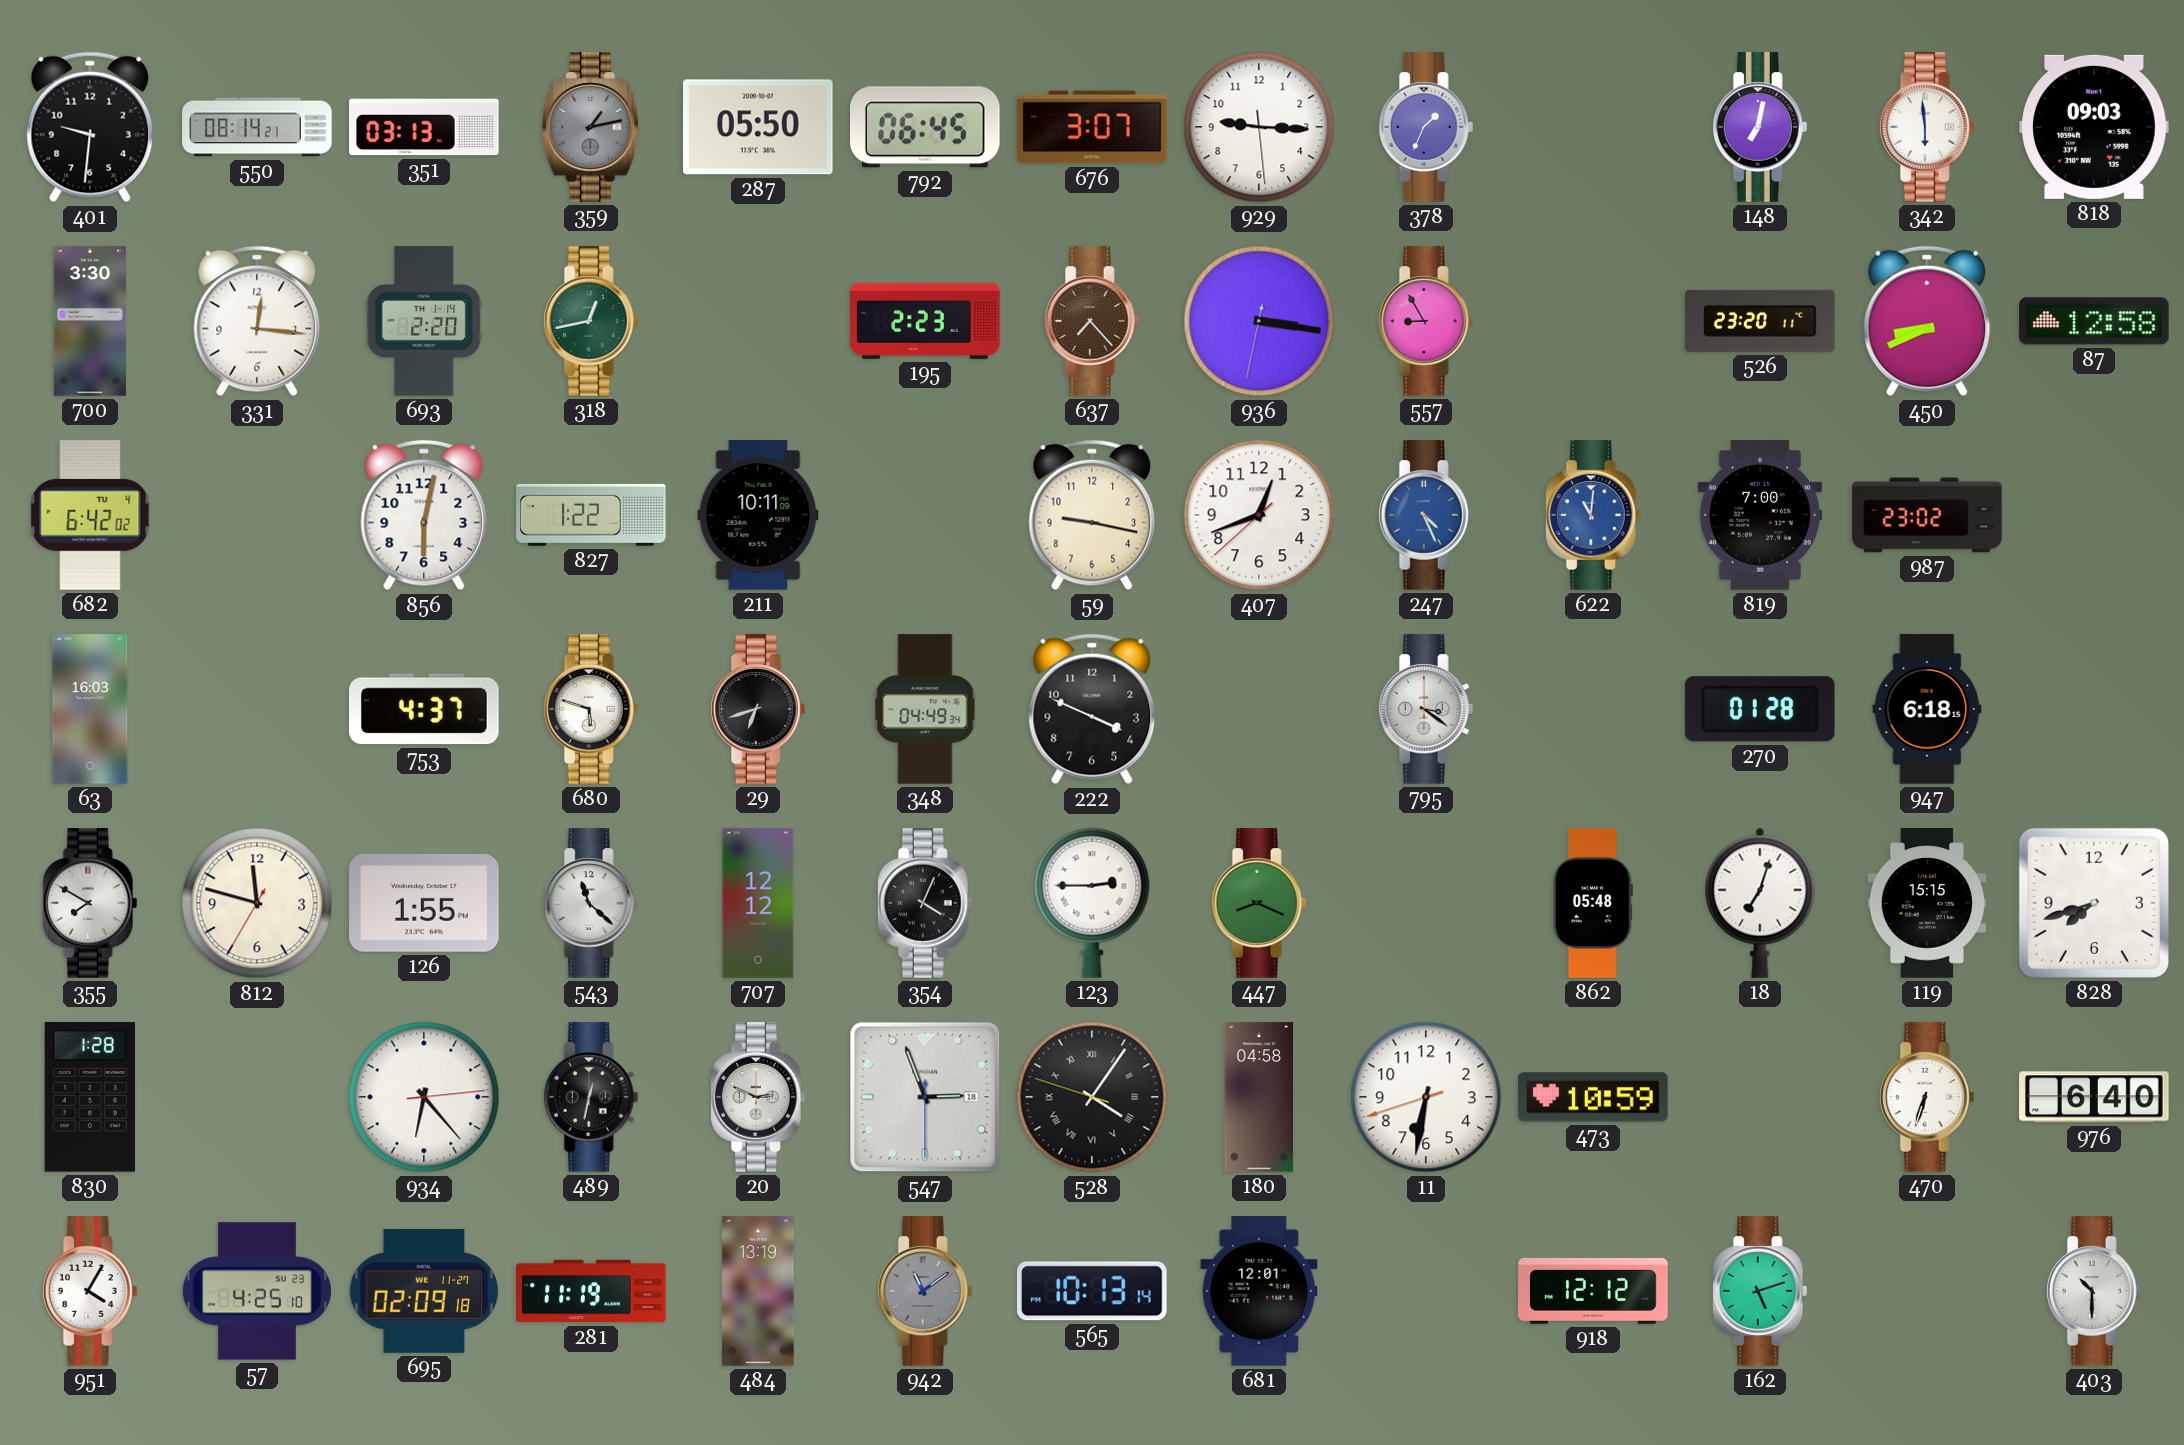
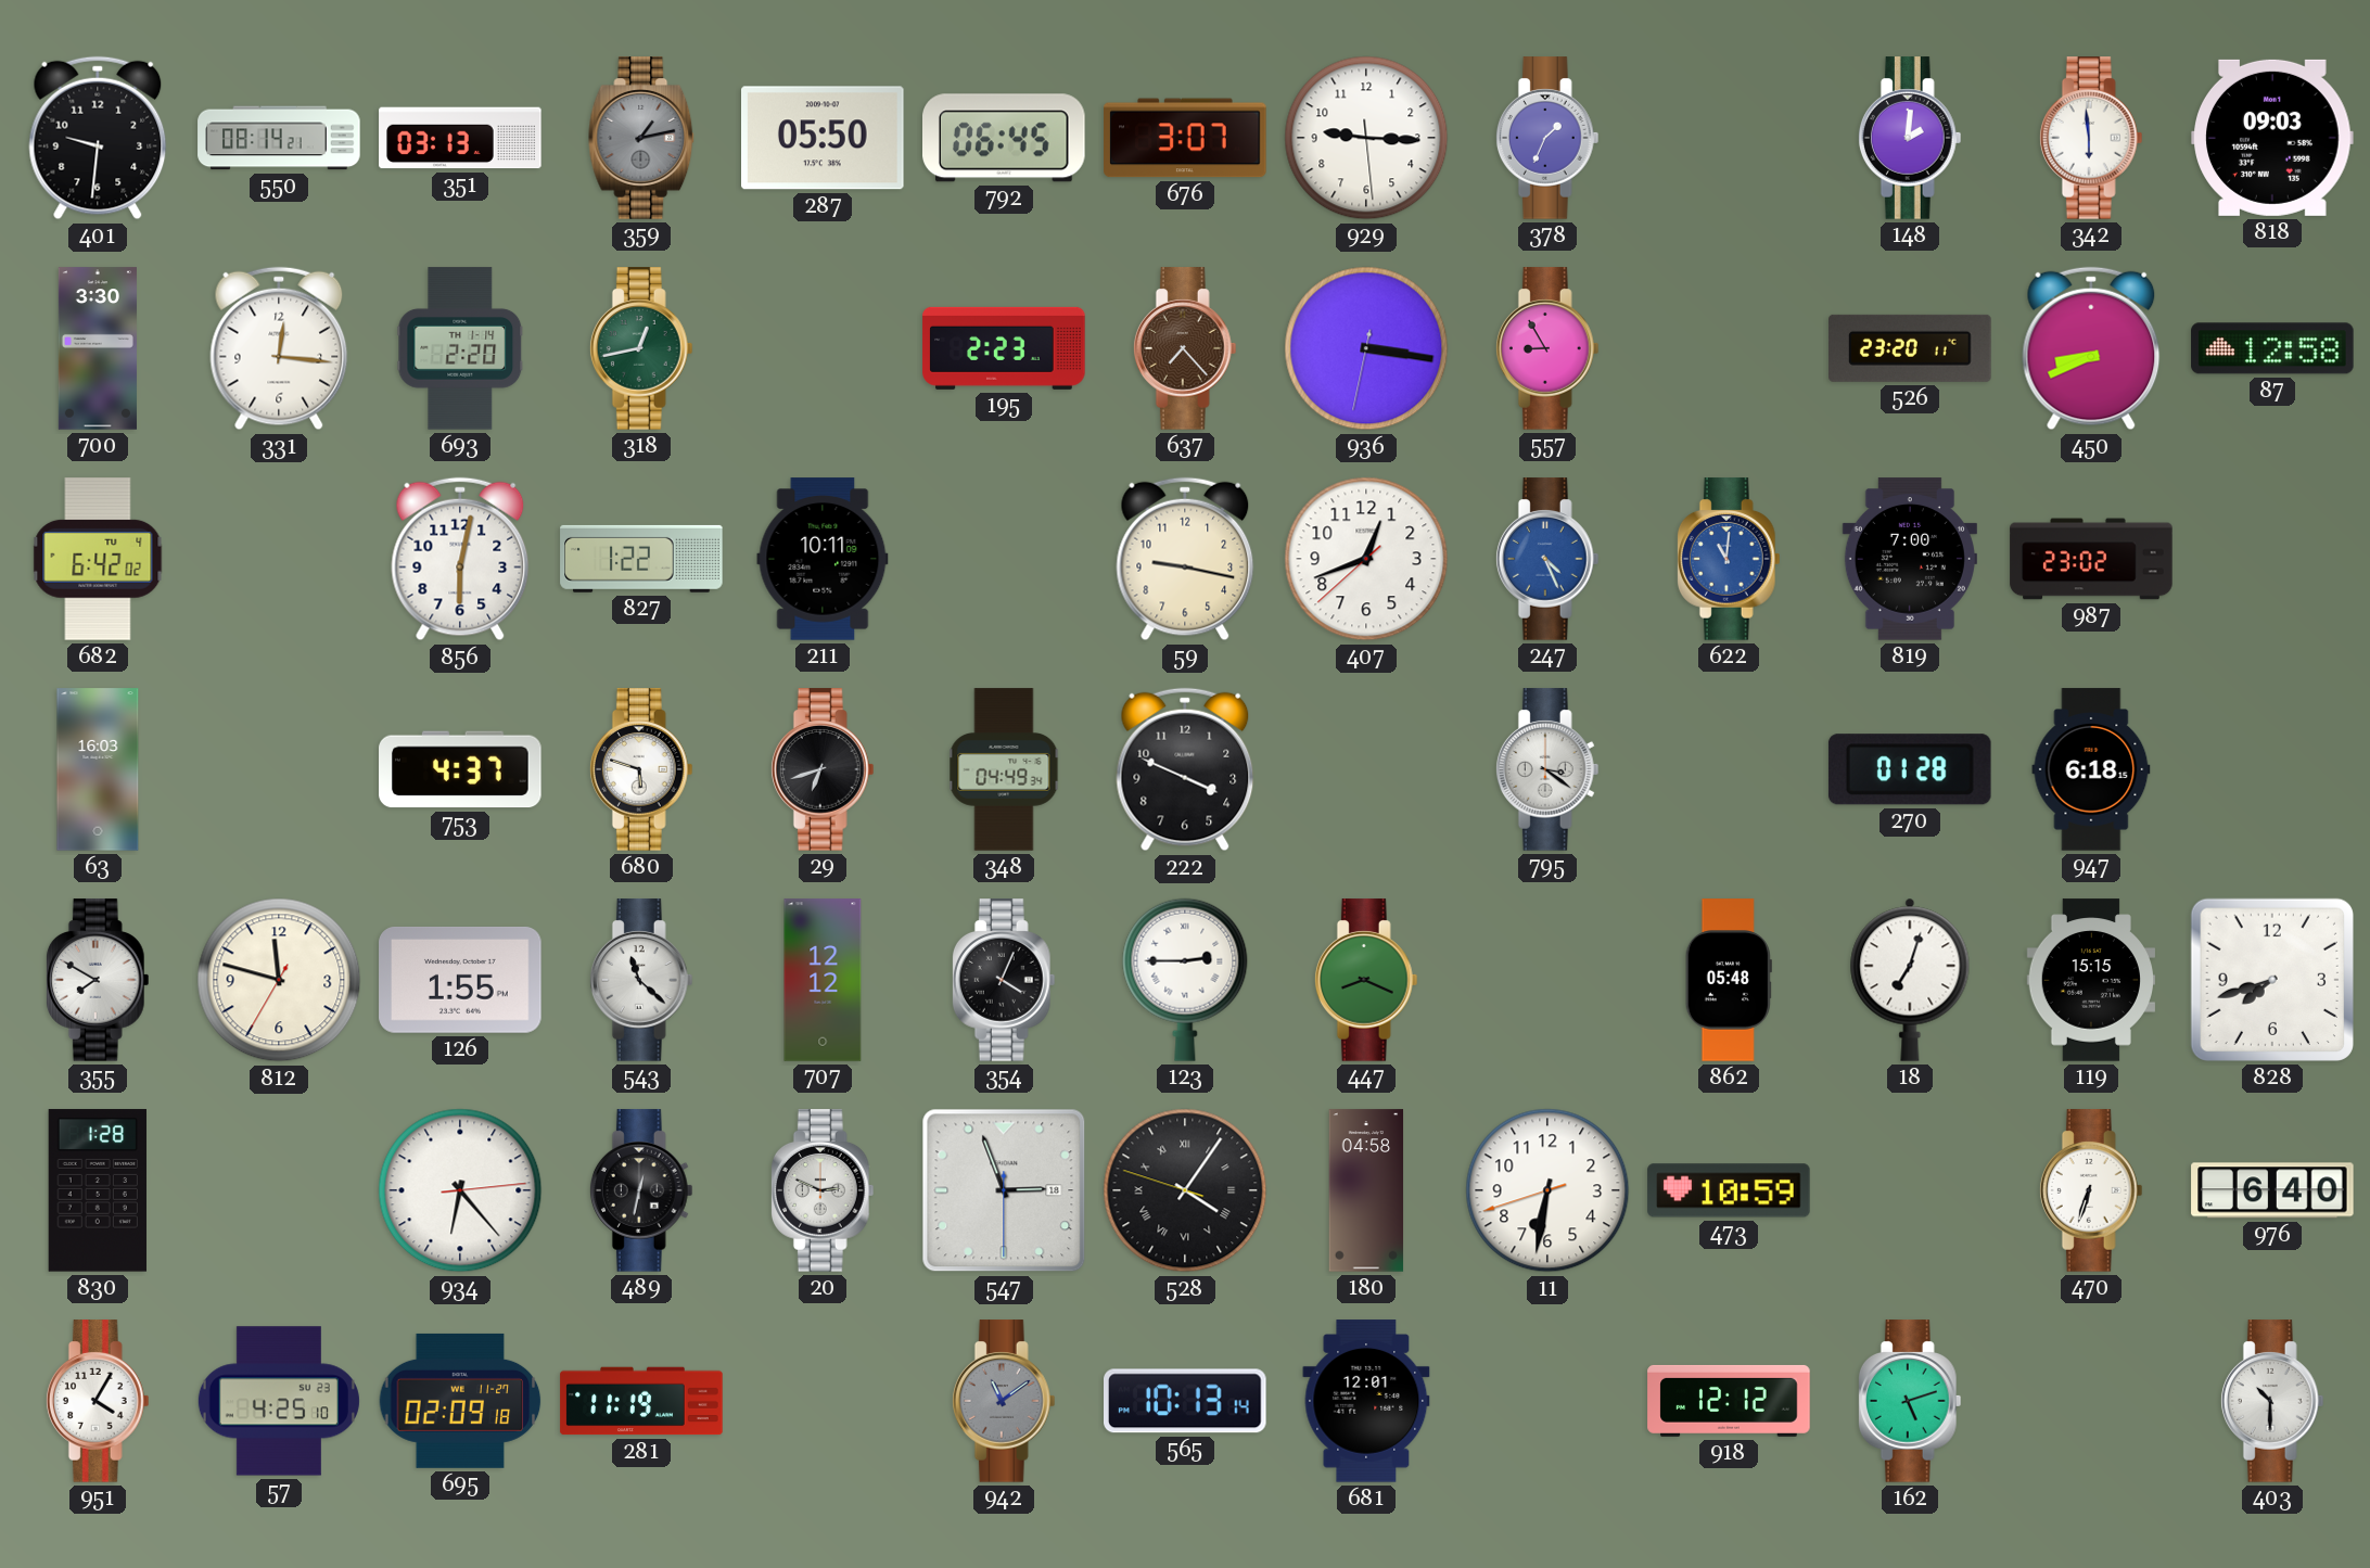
148: 7:02 -> 2:01
484: 13:19 -> none
